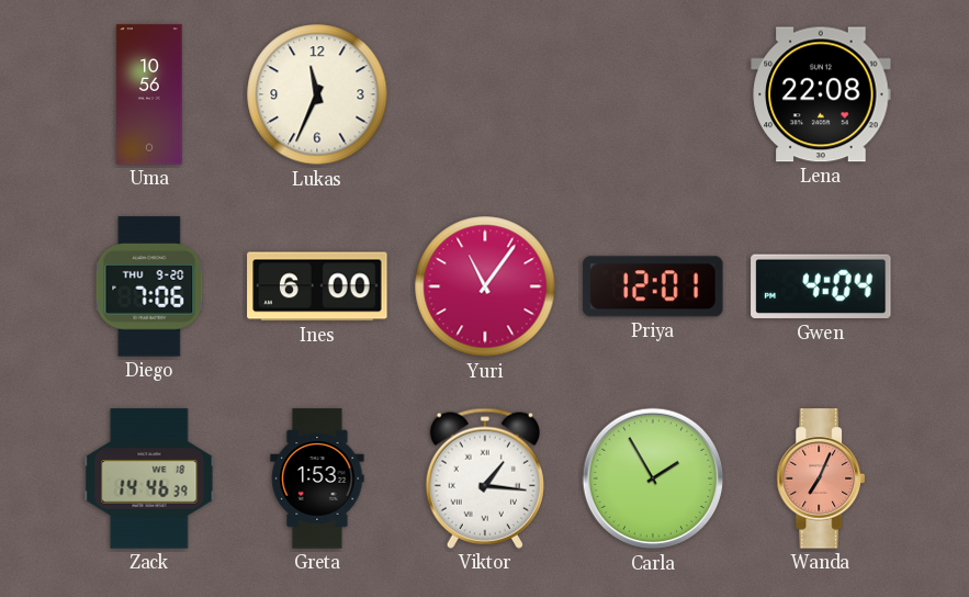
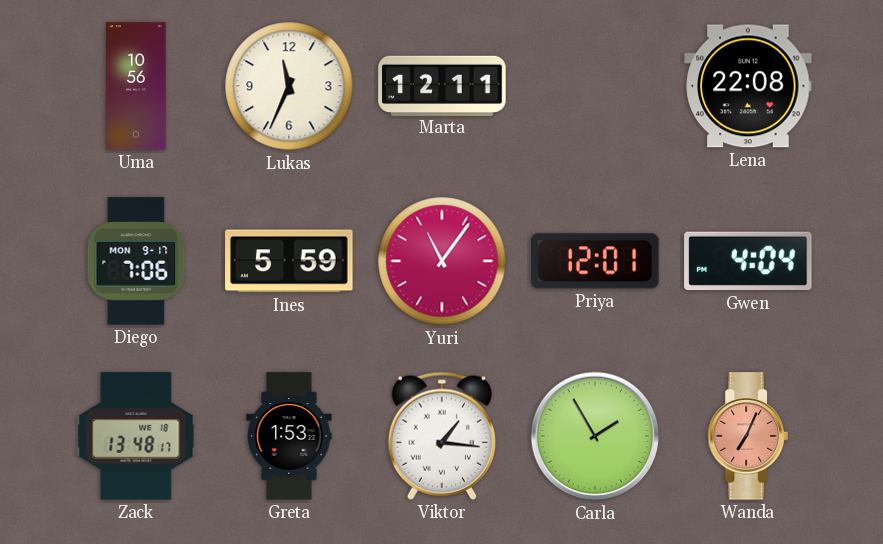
Marta: none -> 12:11
Diego date: THU 9-20 -> MON 9-17
Ines: 6:00 -> 5:59
Zack: 14:46 -> 13:48
